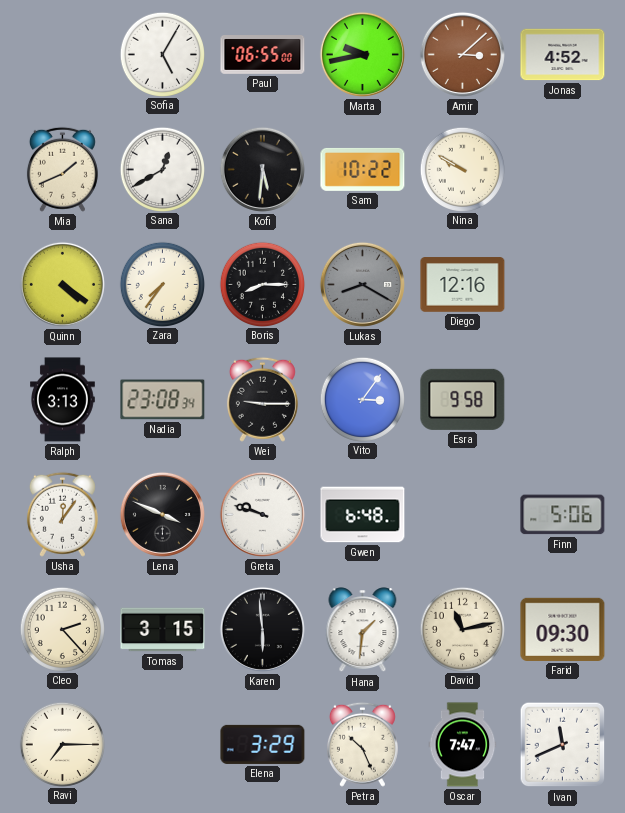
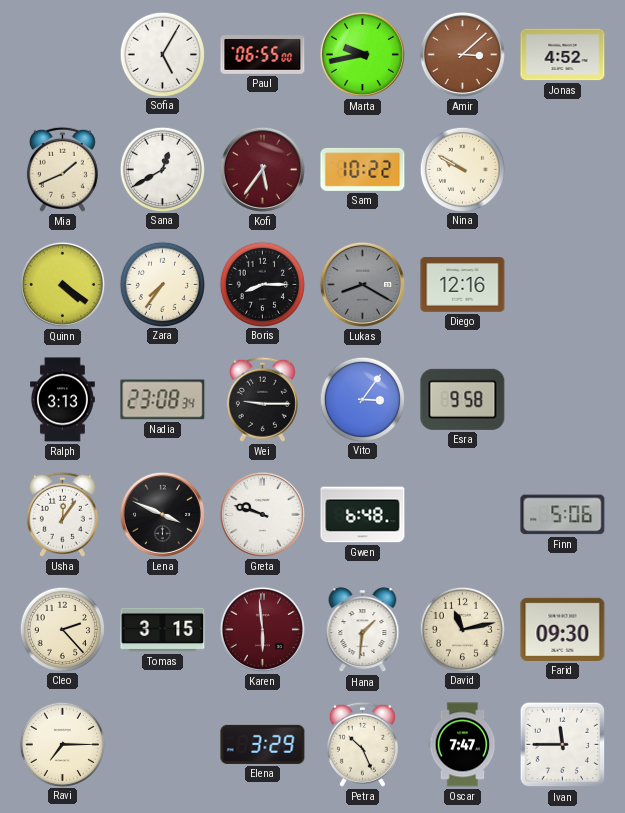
Kofi: 5:31 -> 5:36
Kofi dial: black -> burgundy
Karen dial: black -> burgundy
Ivan: 11:41 -> 11:45
